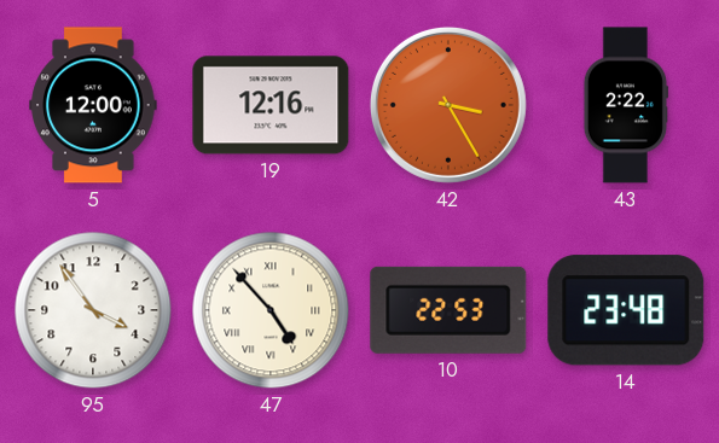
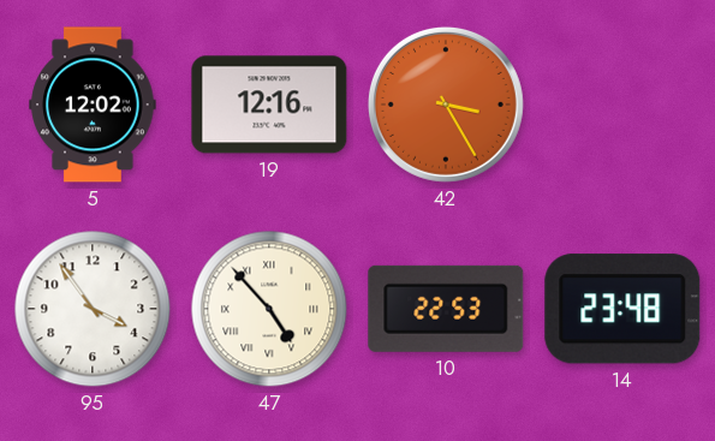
5: 12:00 -> 12:02
43: 2:22 -> none
